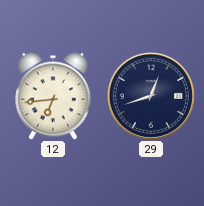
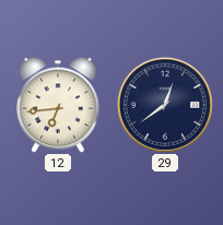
29: 12:42 -> 12:39
